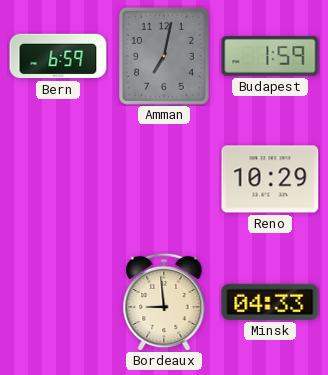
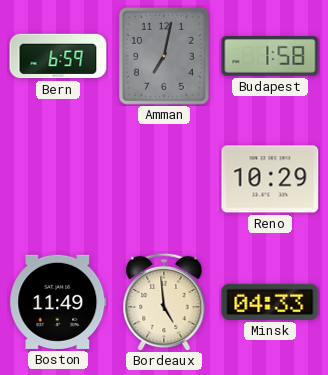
Budapest: 1:59 -> 1:58
Boston: none -> 11:49
Bordeaux: 8:59 -> 4:59
